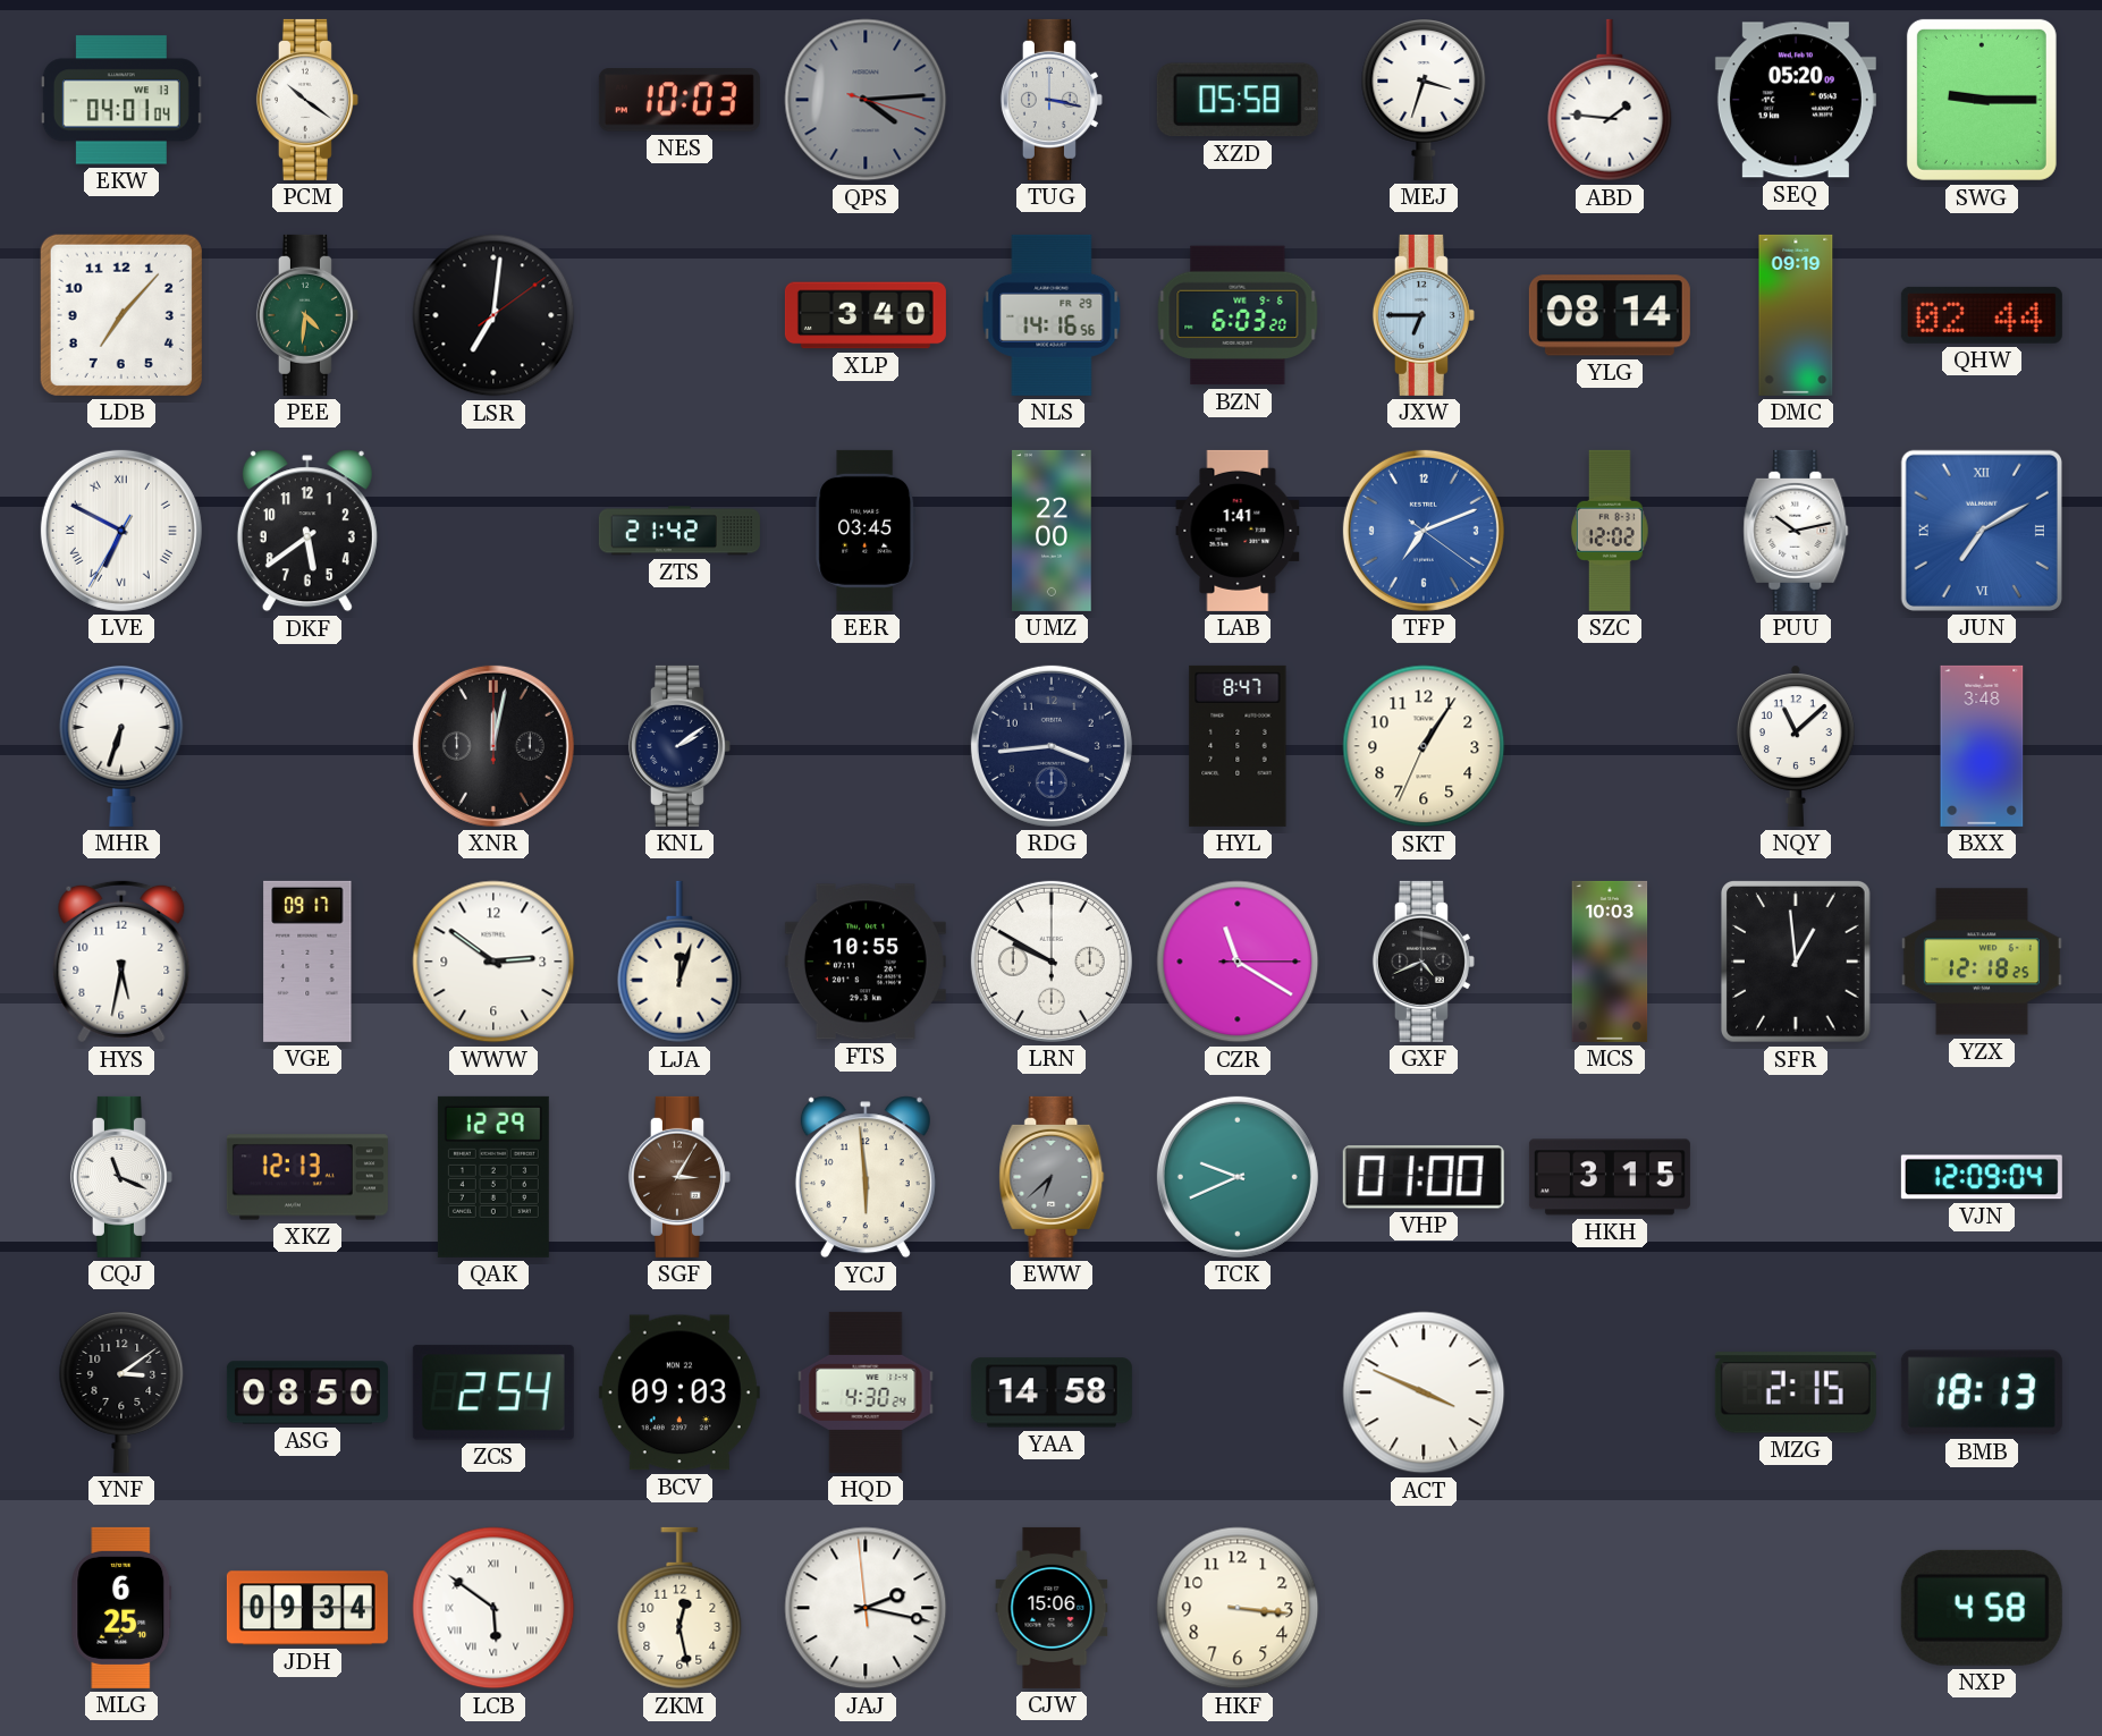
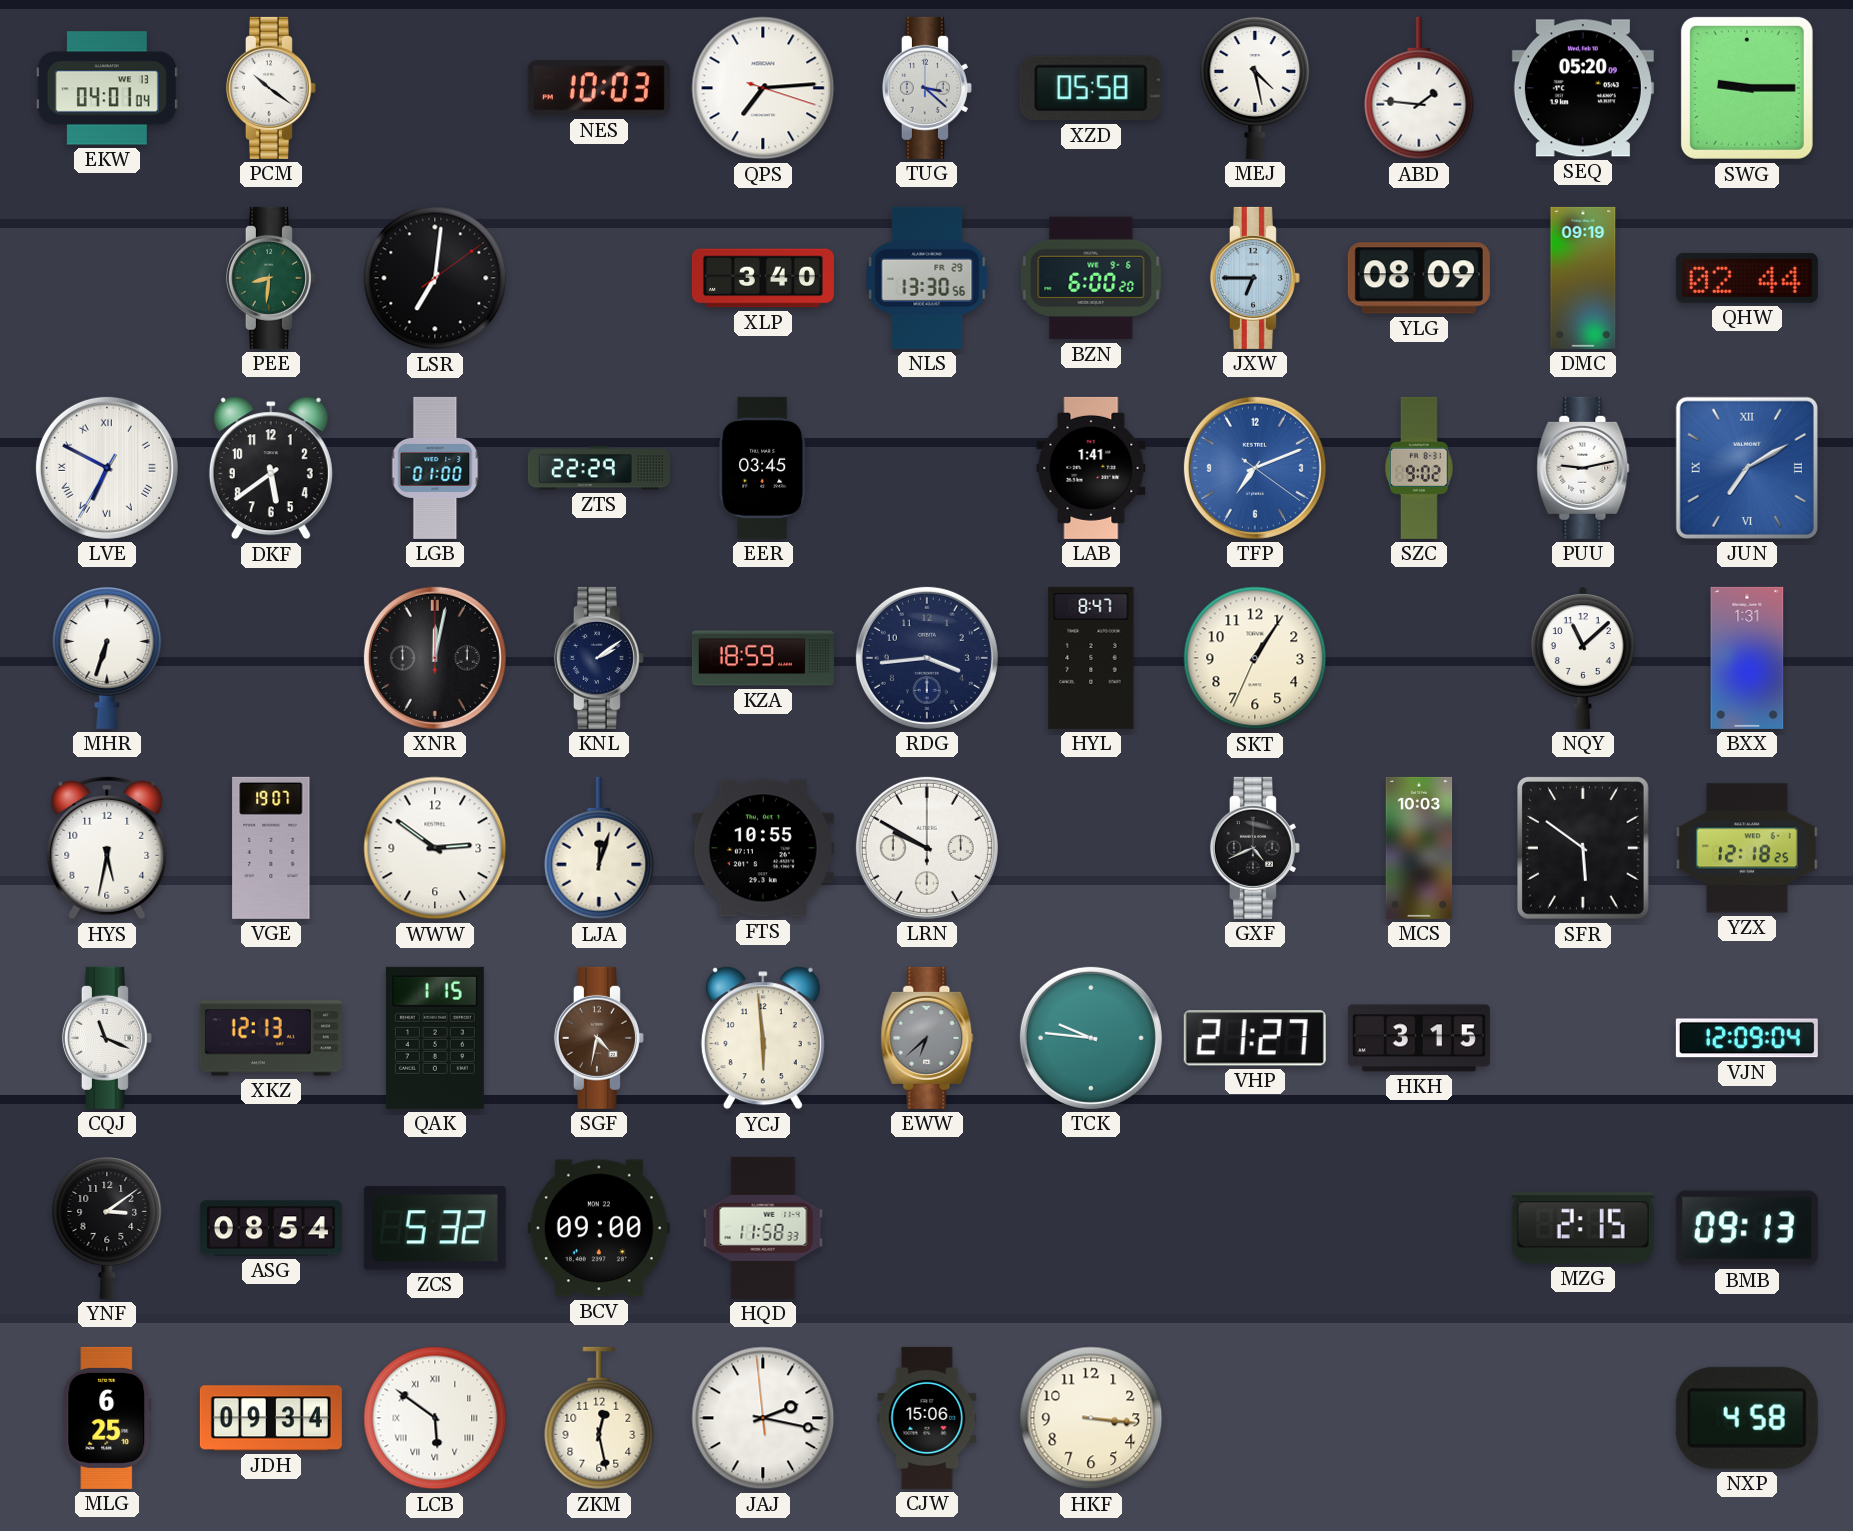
QPS: 4:14 -> 7:14
QPS dial: grey -> white
TUG: 3:17 -> 3:22
MEJ: 3:33 -> 4:28
LDB: 7:07 -> none
PEE: 4:31 -> 8:31
NLS: 14:16 -> 13:30
BZN: 6:03 -> 6:00
YLG: 08:14 -> 08:09
LGB: none -> 01:00
ZTS: 21:42 -> 22:29
UMZ: 22:00 -> none
SZC: 12:02 -> 9:02
PUU: 10:13 -> 9:13
KZA: none -> 18:59
BXX: 3:48 -> 1:31
VGE: 09:17 -> 19:07
CZR: 11:20 -> none
SFR: 12:59 -> 5:51
QAK: 12:29 -> 1:15
SGF: 3:05 -> 4:32
TCK: 9:41 -> 9:46
VHP: 01:00 -> 21:27
ASG: 08:50 -> 08:54
ZCS: 2:54 -> 5:32
BCV: 09:03 -> 09:00
HQD: 4:30 -> 11:58
YAA: 14:58 -> none
ACT: 3:49 -> none
BMB: 18:13 -> 09:13
